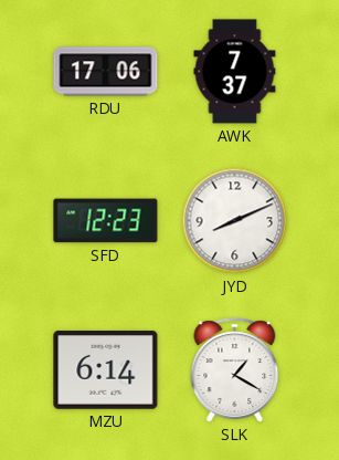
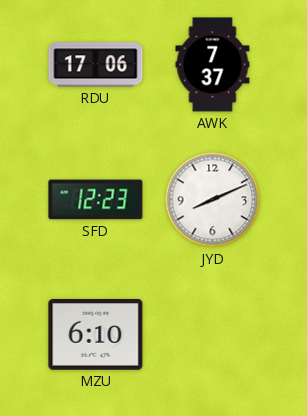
MZU: 6:14 -> 6:10
SLK: 1:20 -> none
